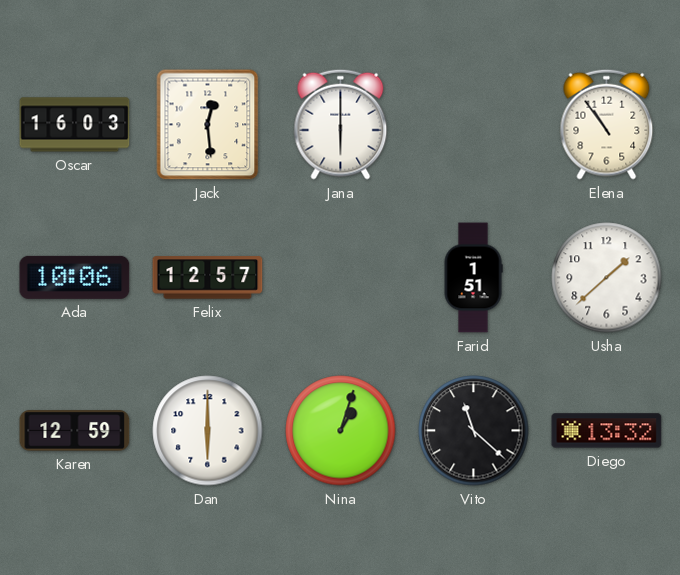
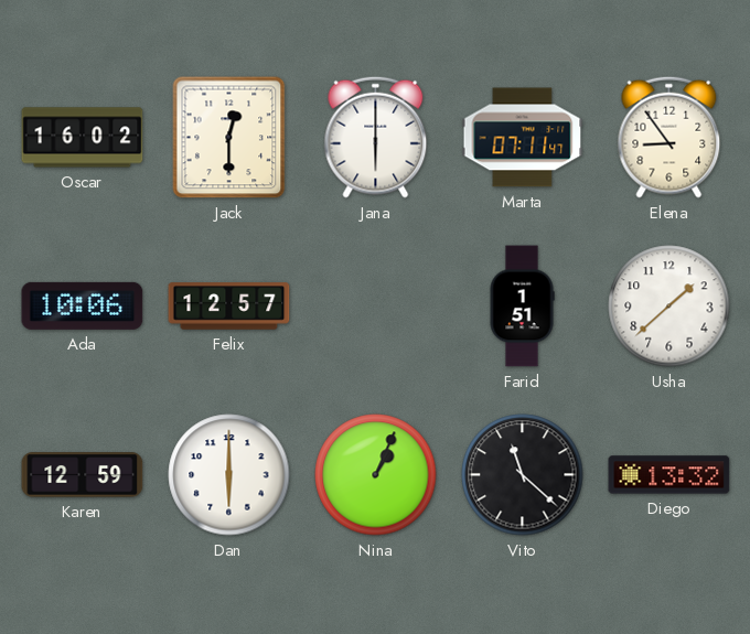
Oscar: 16:03 -> 16:02
Jack: 12:29 -> 12:30
Marta: none -> 07:11
Elena: 10:54 -> 8:54
Nina: 1:03 -> 1:04
